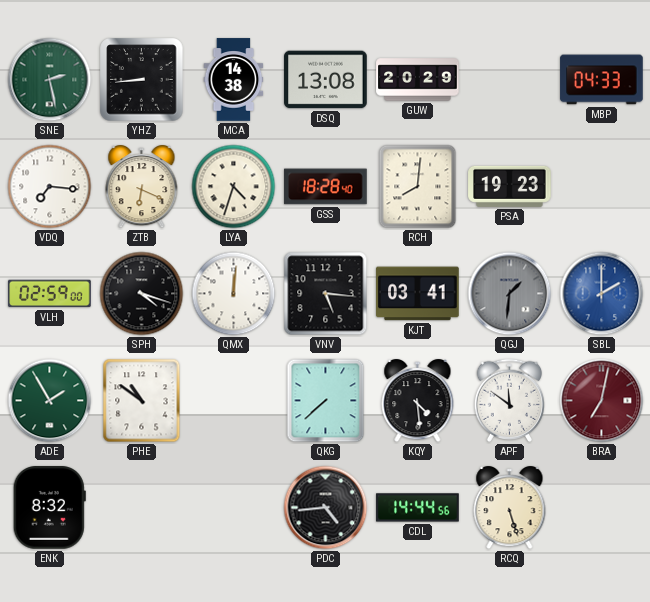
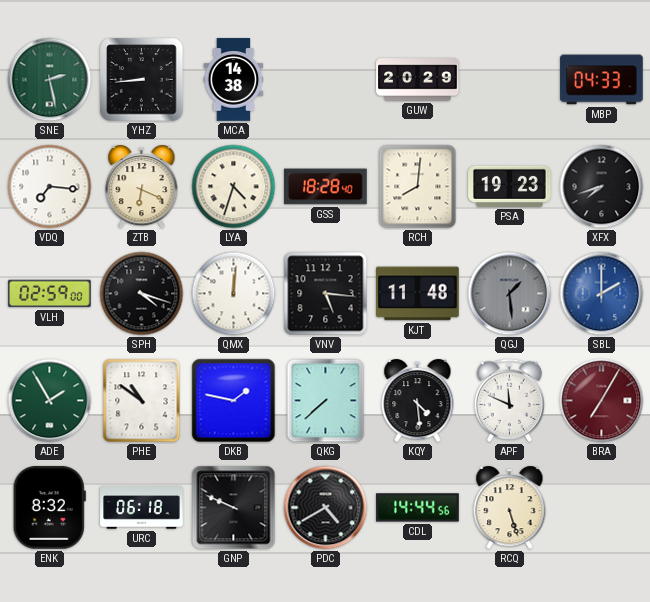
DSQ: 13:08 -> none
XFX: none -> 7:42
KJT: 03:41 -> 11:48
QGJ: 1:31 -> 1:29
DKB: none -> 1:47
APF: 11:51 -> 11:49
BRA: 7:02 -> 7:05
URC: none -> 06:18
GNP: none -> 9:49
PDC: 4:44 -> 4:40
